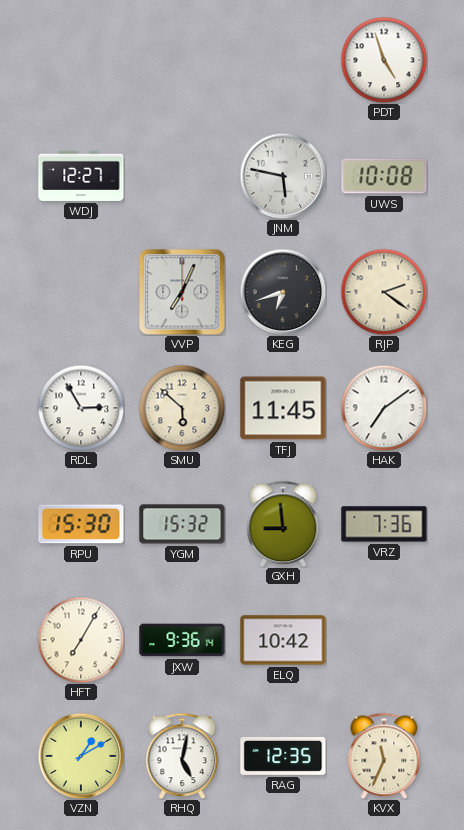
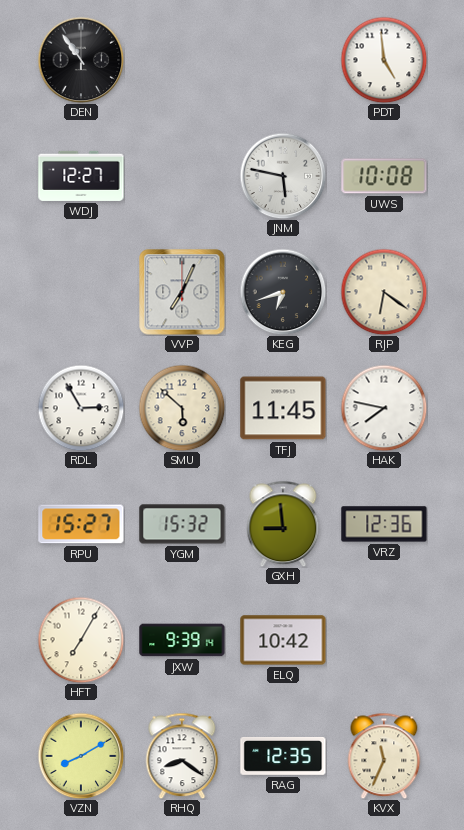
DEN: none -> 10:54
PDT: 4:57 -> 4:59
RJP: 2:21 -> 6:21
HAK: 7:09 -> 7:47
RPU: 15:30 -> 15:27
VRZ: 7:36 -> 12:36
JXW: 9:36 -> 9:39
VZN: 1:10 -> 8:10
RHQ: 5:02 -> 8:21
